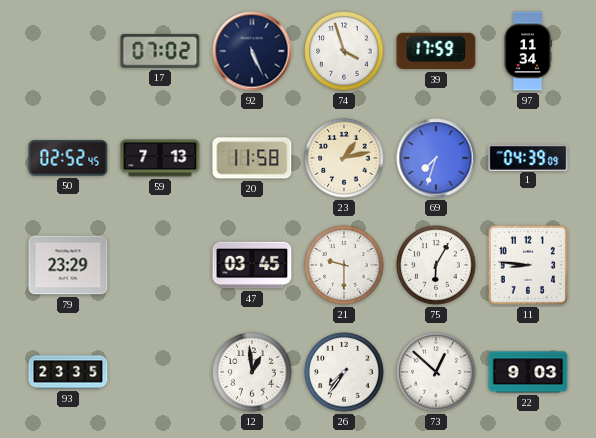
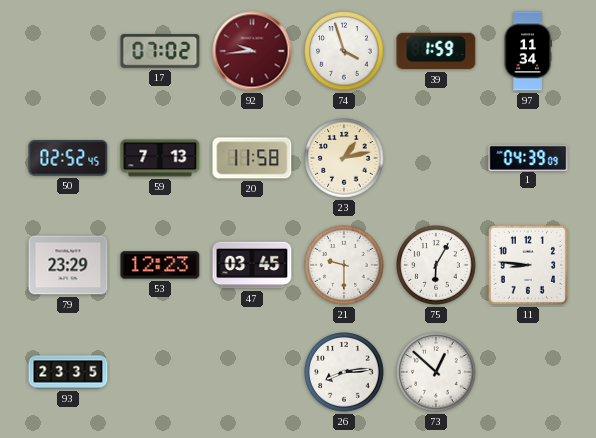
92: 5:26 -> 9:44
92 dial: navy -> burgundy
39: 17:59 -> 1:59
69: 7:33 -> none
53: none -> 12:23
12: 12:59 -> none
26: 7:36 -> 8:14
22: 9:03 -> none
